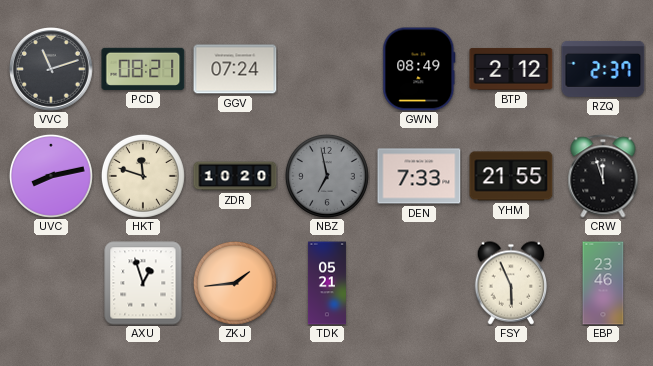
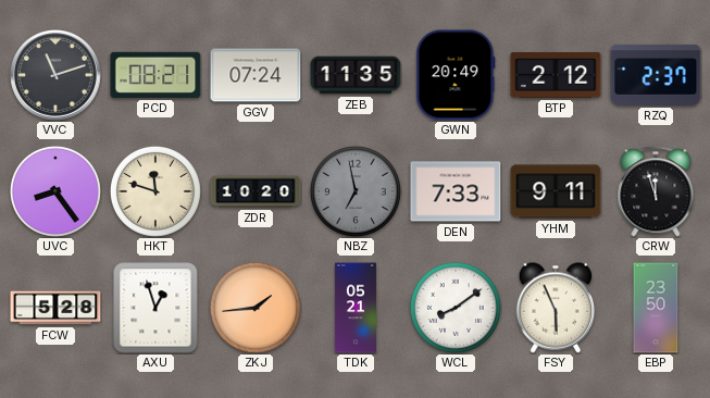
ZEB: none -> 11:35
GWN: 08:49 -> 20:49
UVC: 8:13 -> 8:24
YHM: 21:55 -> 9:11
FCW: none -> 5:28
WCL: none -> 8:09
EBP: 23:46 -> 23:50
